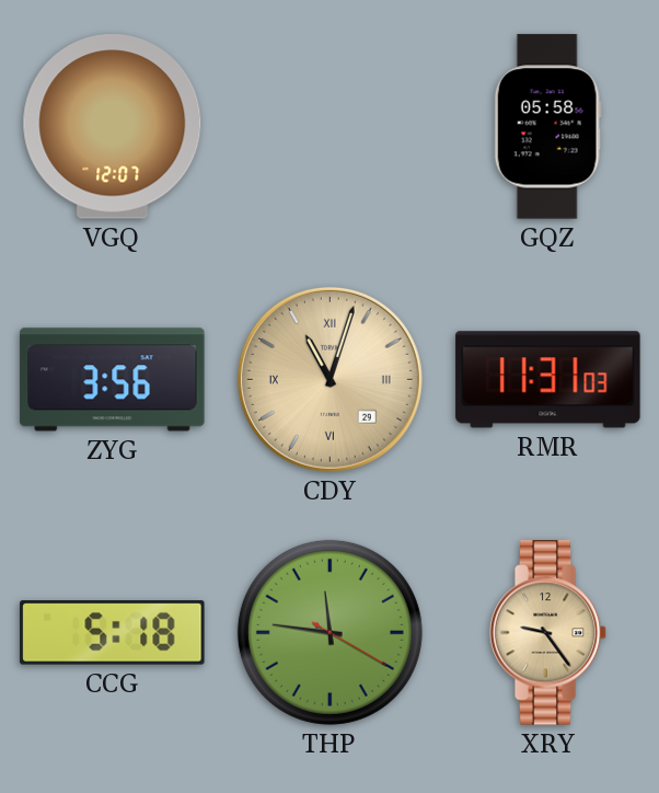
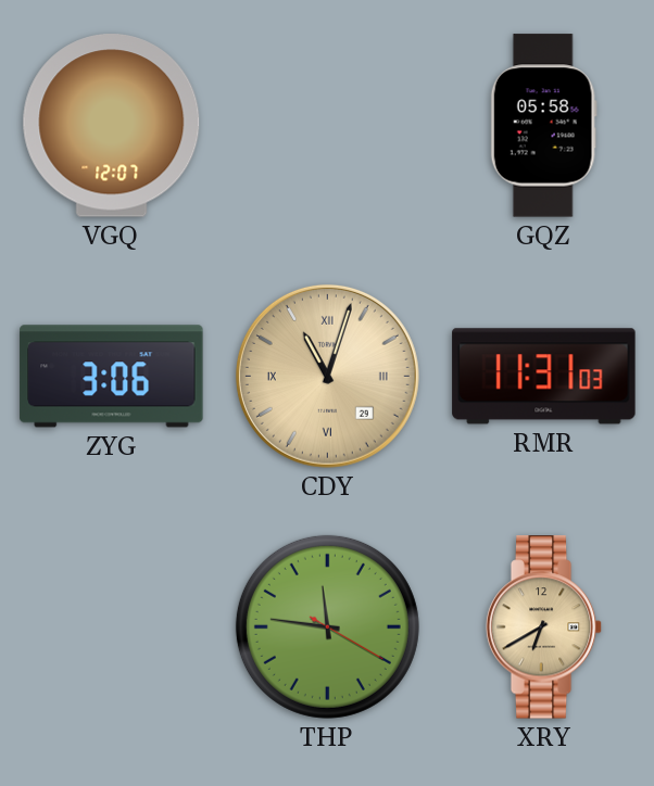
ZYG: 3:56 -> 3:06
CCG: 5:18 -> none
XRY: 9:24 -> 6:40
